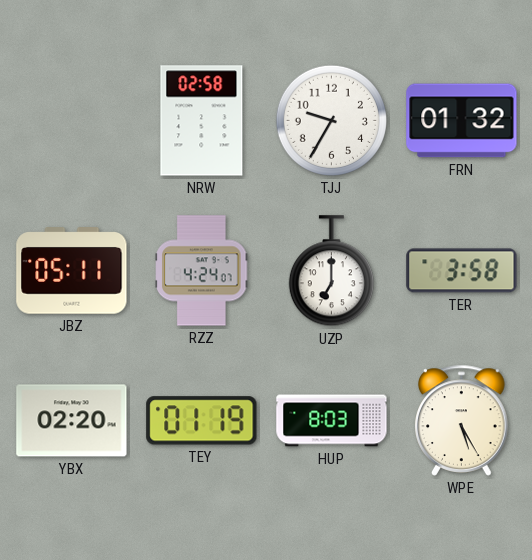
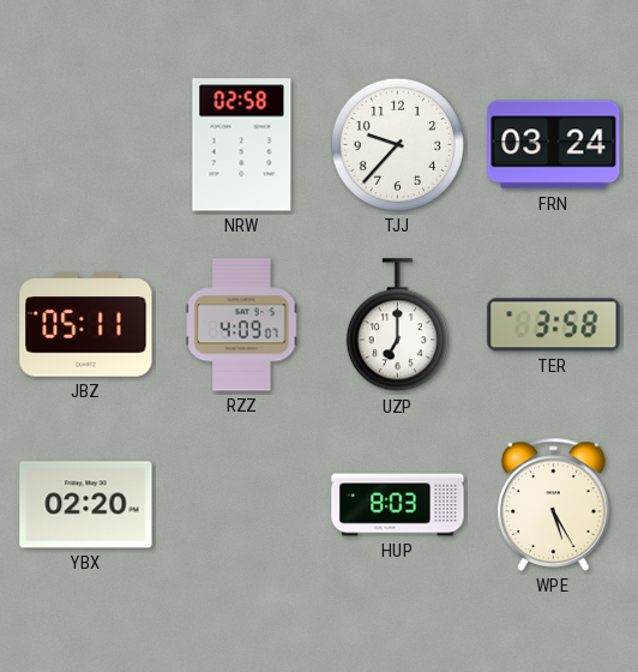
TJJ: 9:35 -> 9:37
FRN: 01:32 -> 03:24
RZZ: 4:24 -> 4:09
TEY: 01:19 -> none
